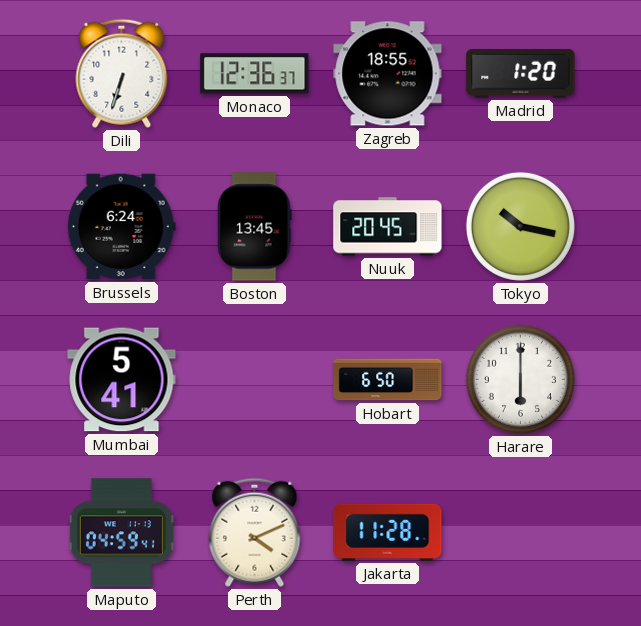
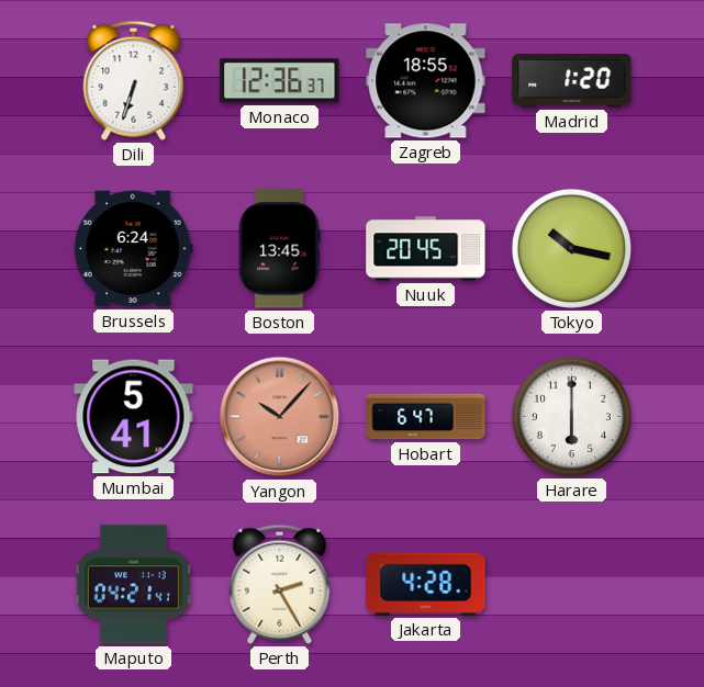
Yangon: none -> 10:07
Hobart: 6:50 -> 6:47
Maputo: 04:59 -> 04:21
Perth: 4:11 -> 2:25
Jakarta: 11:28 -> 4:28
